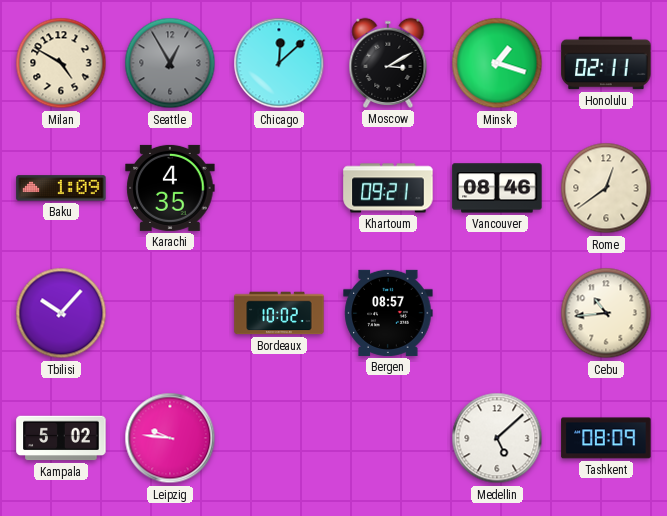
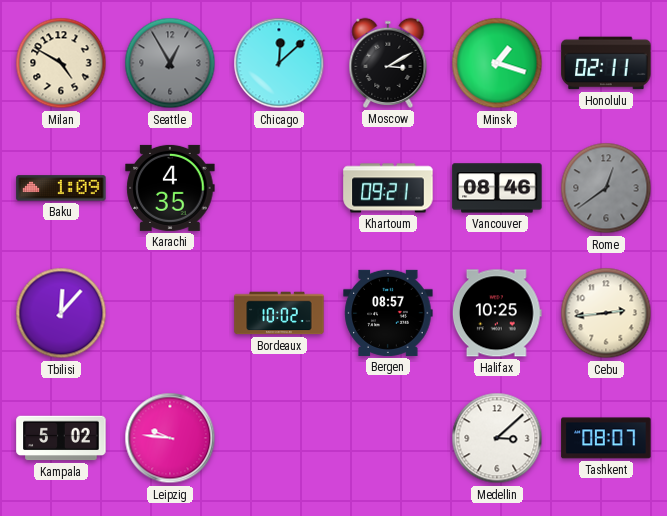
Rome dial: cream -> grey
Tbilisi: 10:07 -> 12:07
Halifax: none -> 10:25
Cebu: 10:44 -> 2:44
Medellin: 5:08 -> 3:08
Tashkent: 08:09 -> 08:07
